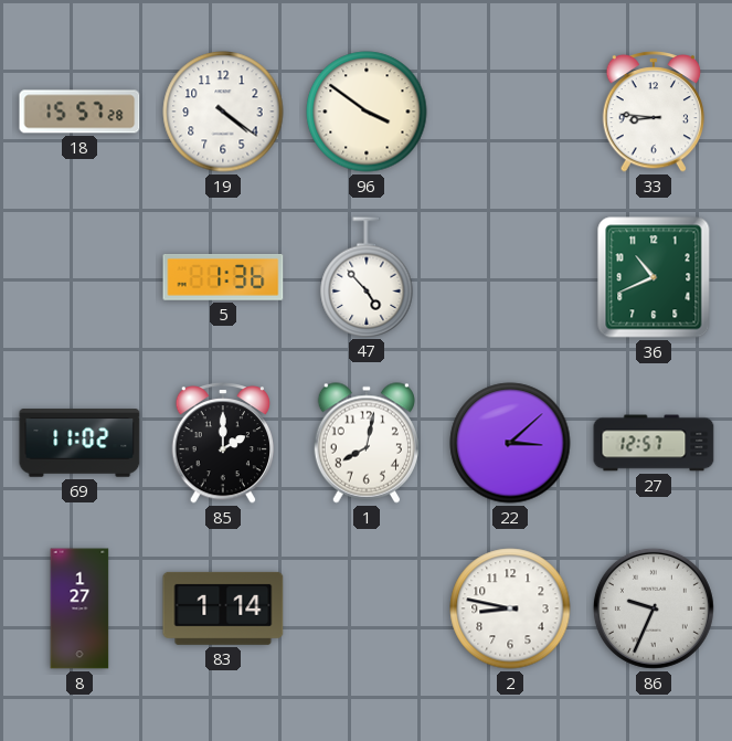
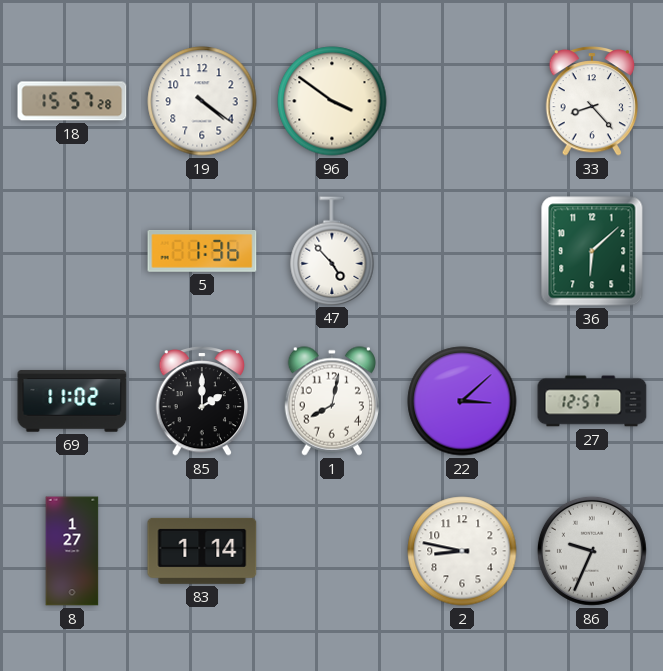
33: 8:46 -> 8:23
36: 10:41 -> 6:08
